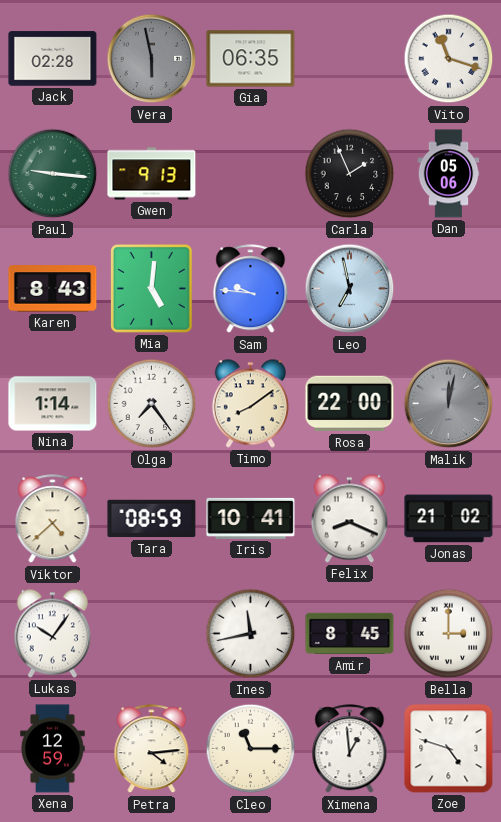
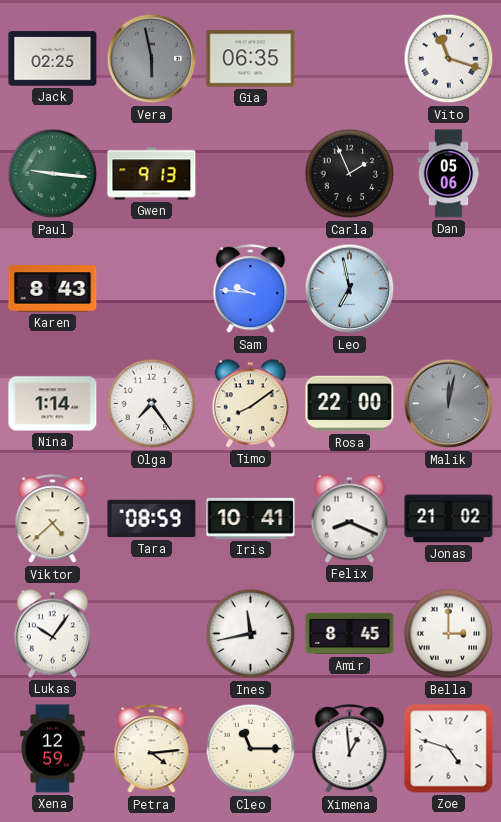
Jack: 02:28 -> 02:25
Mia: 5:01 -> none
